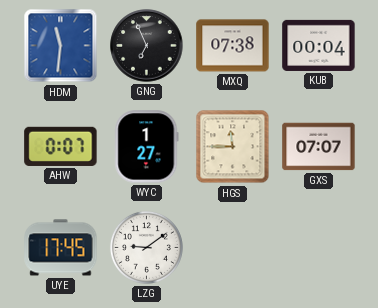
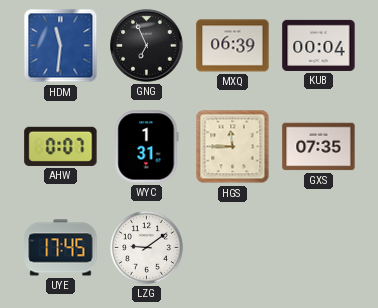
MXQ: 07:38 -> 06:39
WYC: 1:27 -> 1:31
GXS: 07:07 -> 07:35
